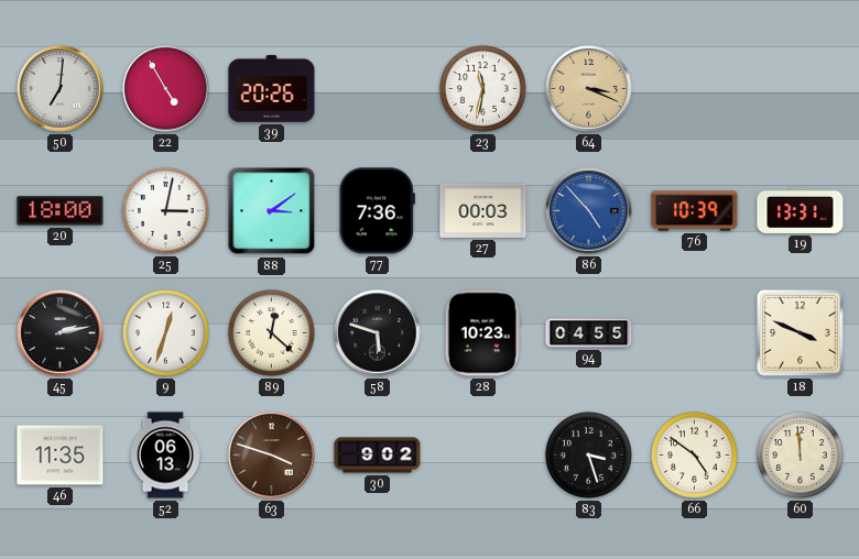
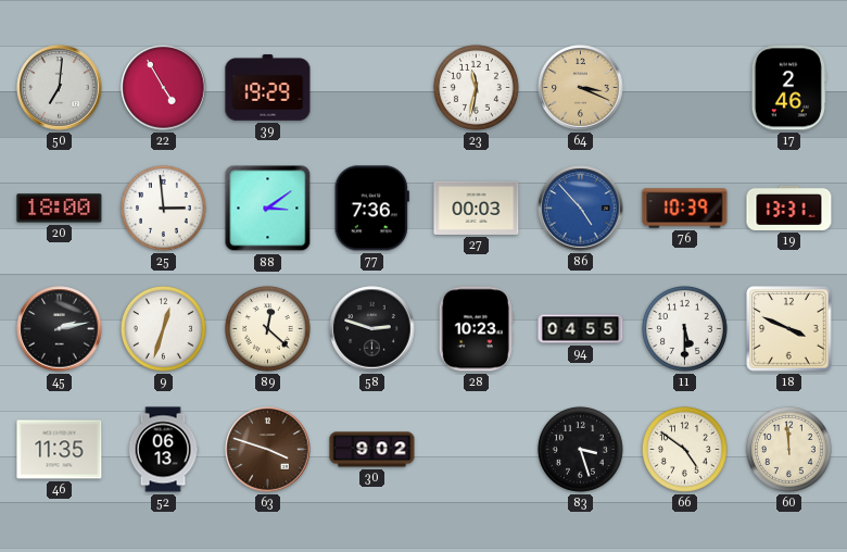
39: 20:26 -> 19:29
17: none -> 2:46
25: 3:02 -> 2:59
58: 5:48 -> 2:48
11: none -> 5:30
